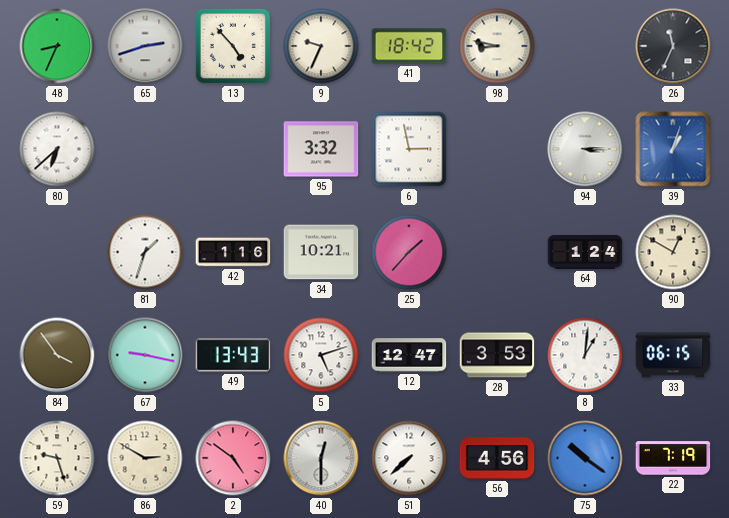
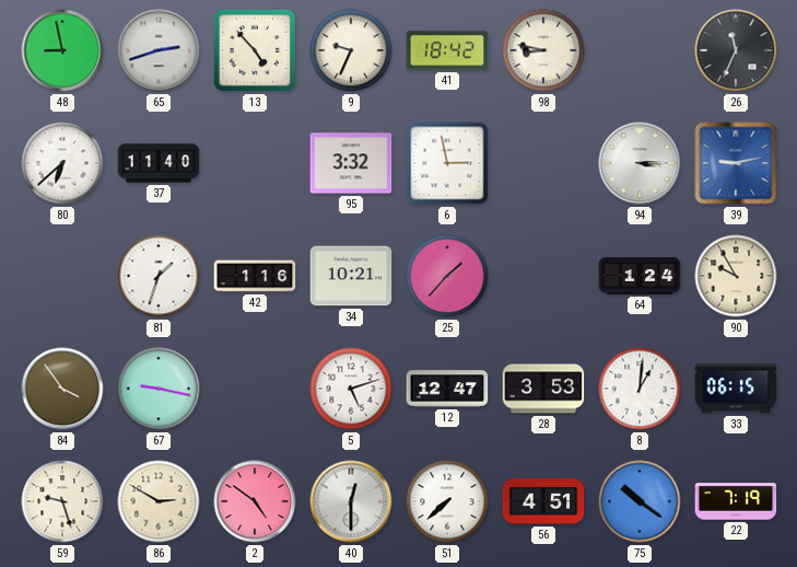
48: 8:34 -> 8:58
37: none -> 11:40
39: 1:03 -> 9:13
90: 12:50 -> 9:55
49: 13:43 -> none
56: 4:56 -> 4:51
